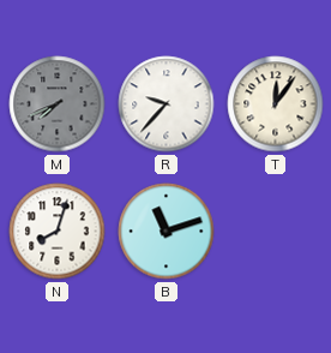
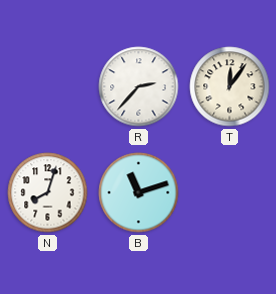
M: 7:41 -> none
R: 9:37 -> 2:37
